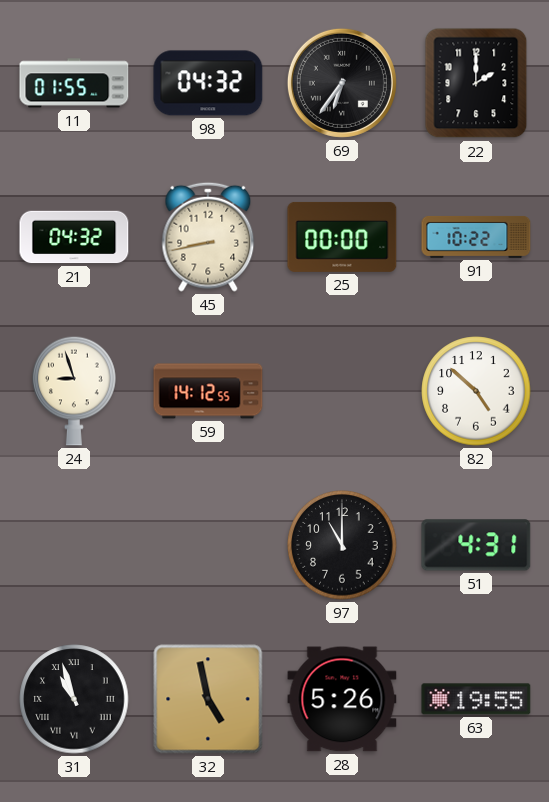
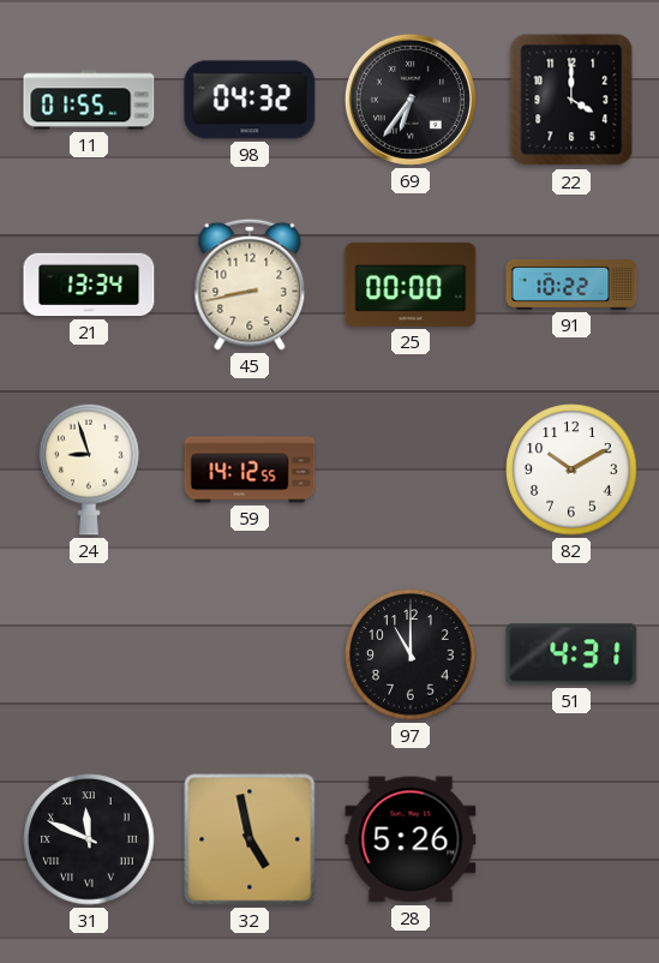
22: 2:00 -> 4:00
21: 04:32 -> 13:34
82: 4:52 -> 10:10
31: 10:57 -> 11:49
63: 19:55 -> none
